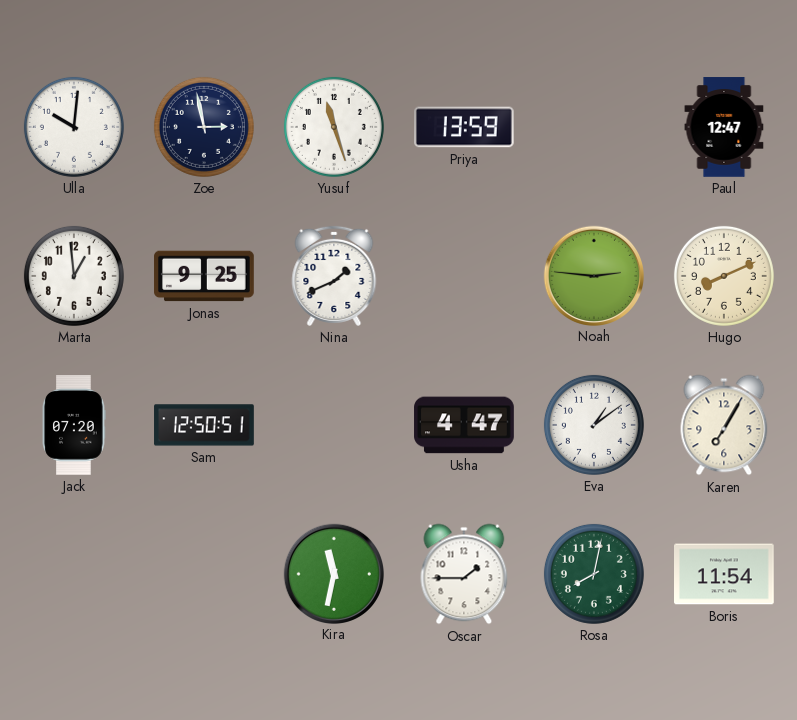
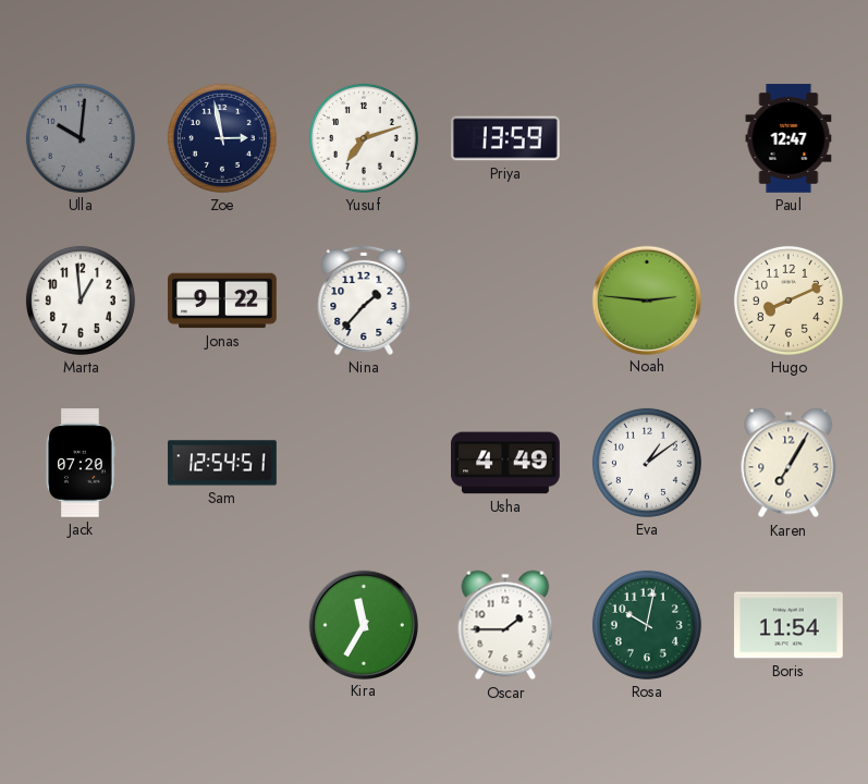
Ulla dial: white -> grey
Yusuf: 11:27 -> 7:12
Jonas: 9:25 -> 9:22
Nina: 1:41 -> 1:37
Sam: 12:50 -> 12:54
Usha: 4:47 -> 4:49
Kira: 11:32 -> 11:35
Rosa: 8:02 -> 10:02
